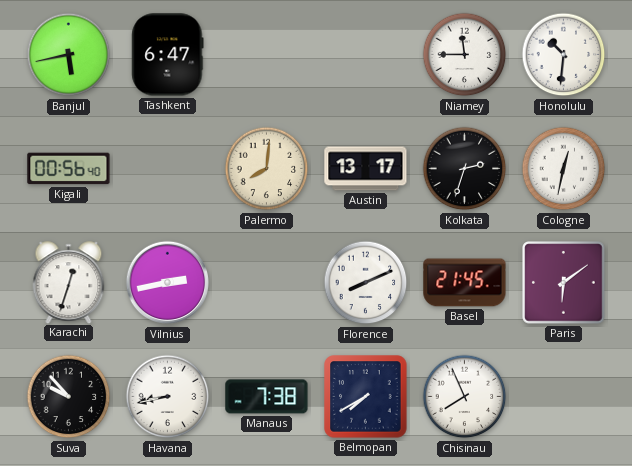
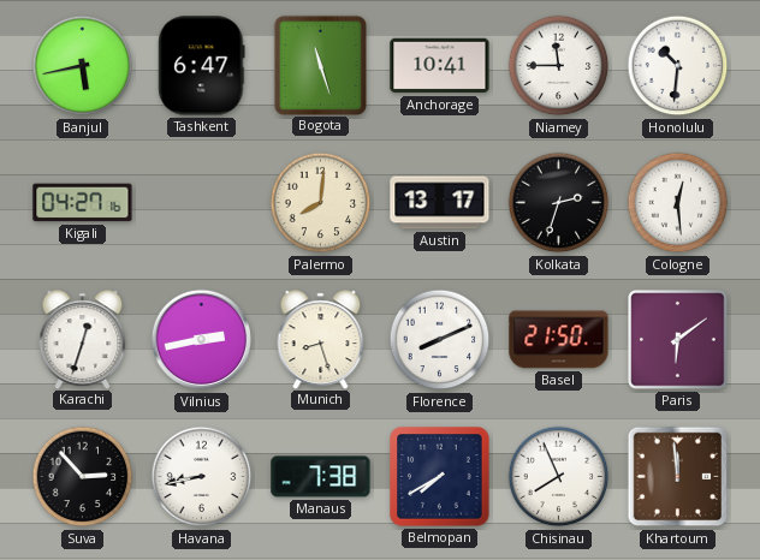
Bogota: none -> 11:27
Anchorage: none -> 10:41
Kigali: 00:56 -> 04:27
Cologne: 12:32 -> 12:29
Munich: none -> 8:27
Basel: 21:45 -> 21:50
Suva: 9:53 -> 2:53
Khartoum: none -> 11:59
